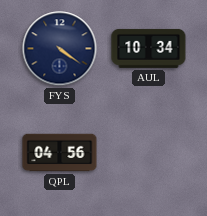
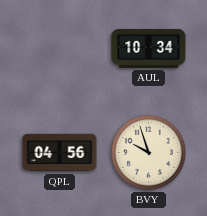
FYS: 4:21 -> none
BVY: none -> 9:57
